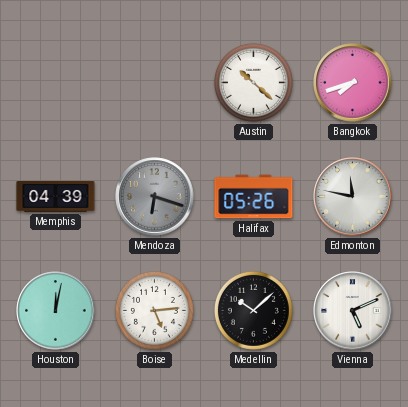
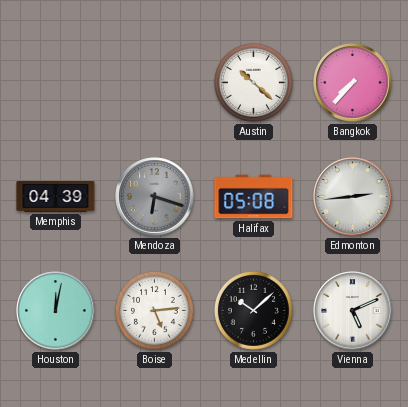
Bangkok: 7:42 -> 7:37
Halifax: 05:26 -> 05:08
Edmonton: 11:47 -> 2:44
